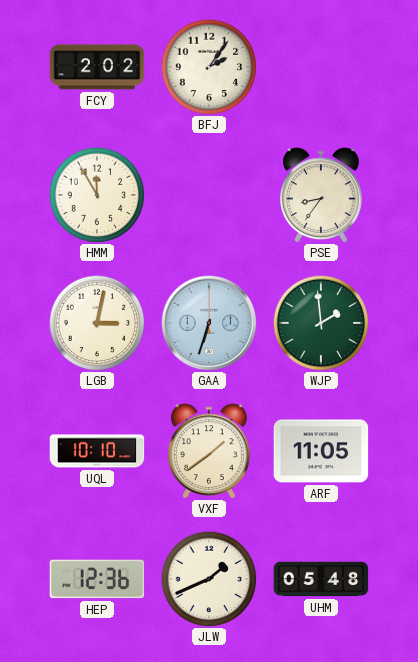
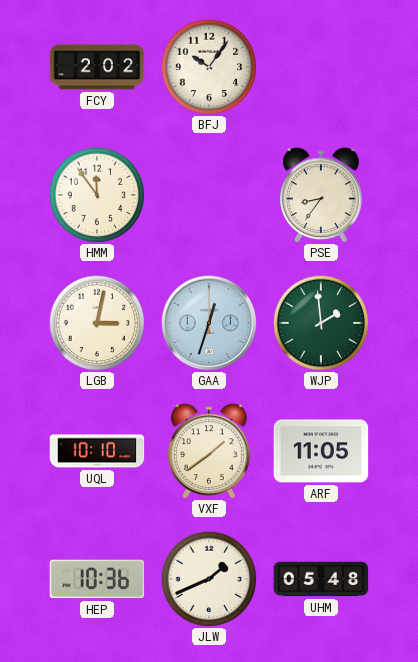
BFJ: 2:06 -> 10:06
HMM: 11:55 -> 11:54
GAA: 6:33 -> 12:33
HEP: 12:36 -> 10:36
